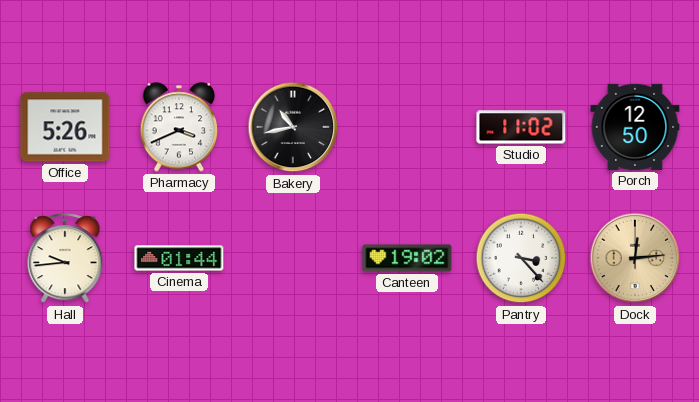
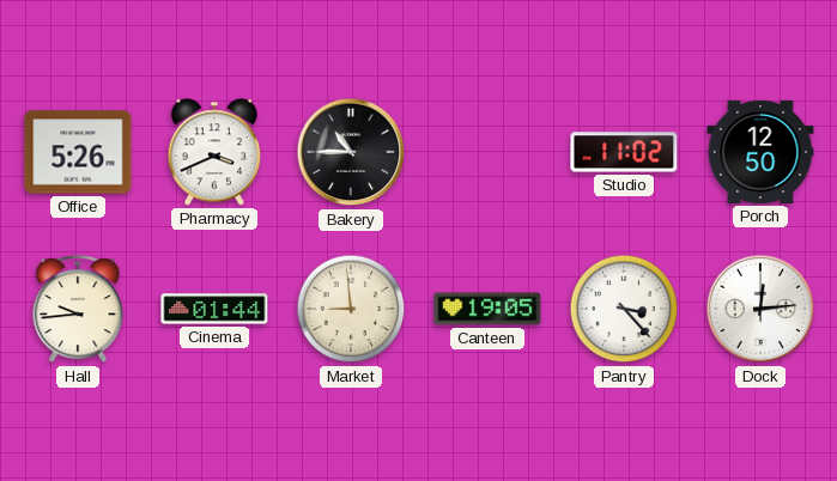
Bakery: 10:43 -> 10:45
Market: none -> 8:59
Canteen: 19:02 -> 19:05
Dock dial: champagne -> white
